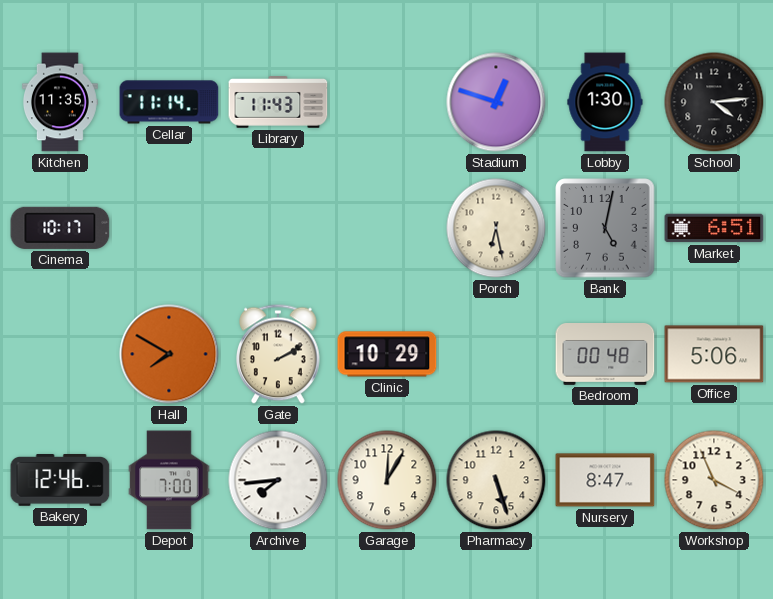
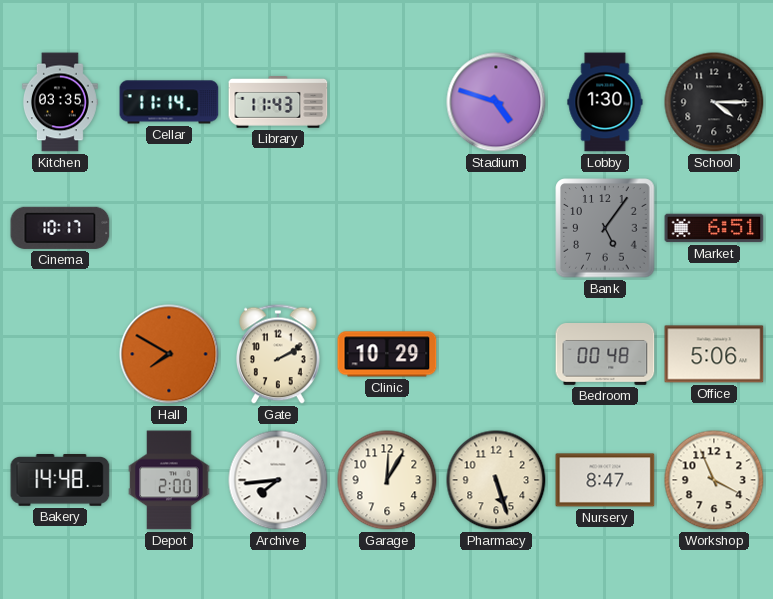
Kitchen: 11:35 -> 03:35
Stadium: 12:48 -> 4:48
School: 4:14 -> 4:15
Porch: 6:28 -> none
Bank: 5:02 -> 5:06
Bakery: 12:46 -> 14:48
Depot: 7:00 -> 2:00
